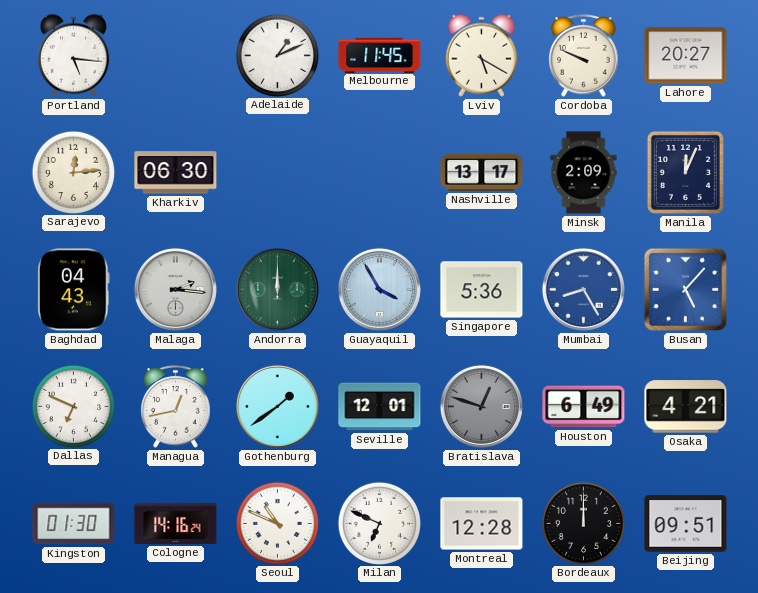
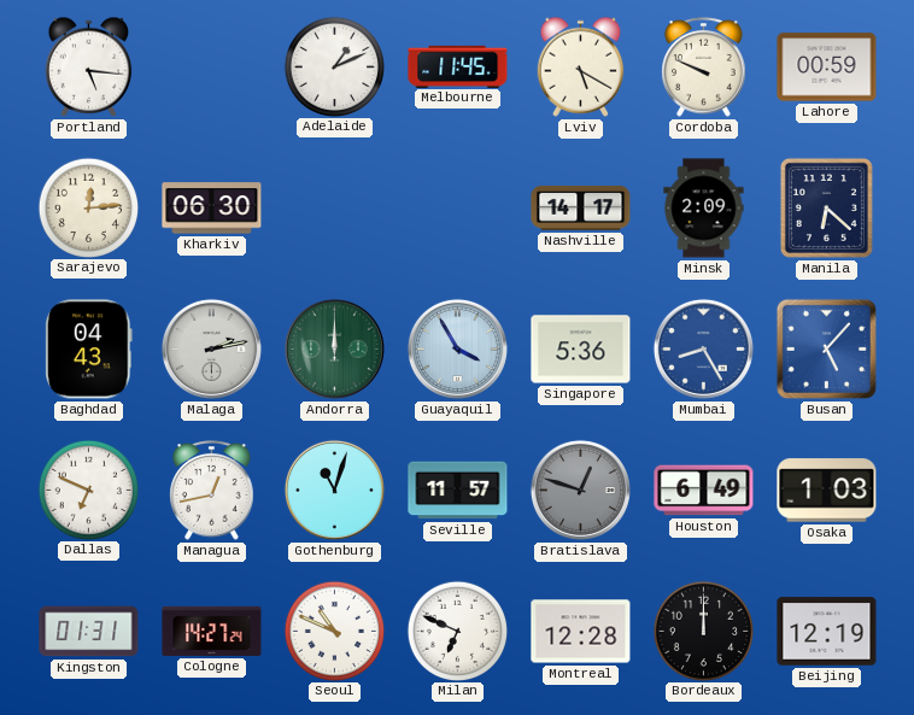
Lahore: 20:27 -> 00:59
Nashville: 13:17 -> 14:17
Manila: 12:04 -> 6:22
Malaga: 2:16 -> 2:13
Gothenburg: 1:39 -> 11:03
Seville: 12:01 -> 11:57
Osaka: 4:21 -> 1:03
Kingston: 01:30 -> 01:31
Cologne: 14:16 -> 14:27
Beijing: 09:51 -> 12:19
